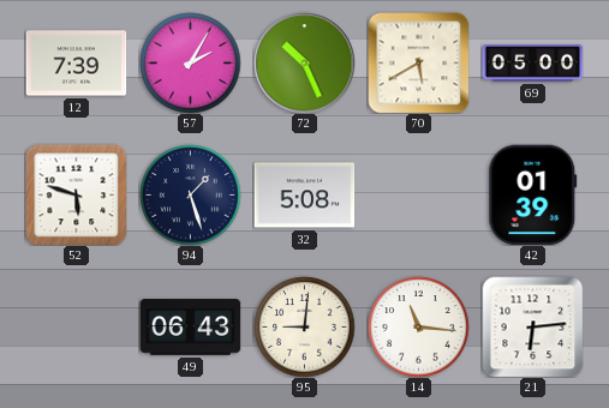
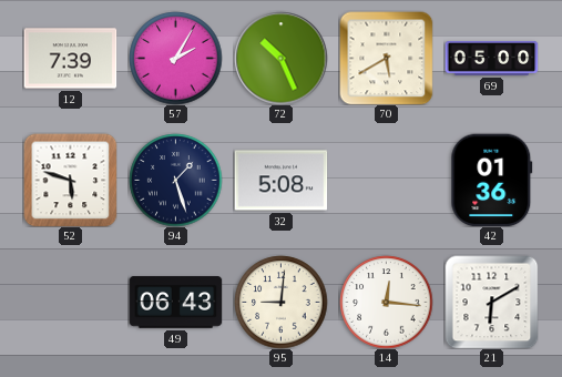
42: 01:39 -> 01:36
14: 11:16 -> 12:16
21: 6:14 -> 6:10
